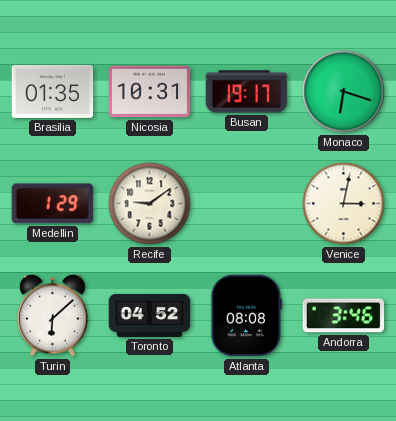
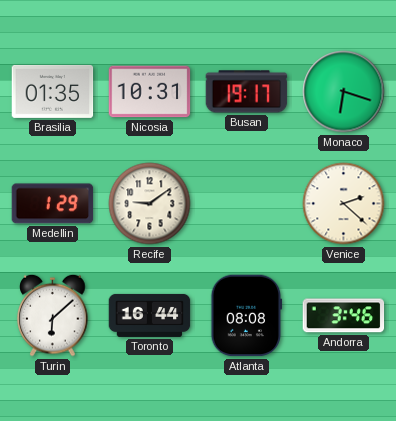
Venice: 3:02 -> 2:22
Toronto: 04:52 -> 16:44
